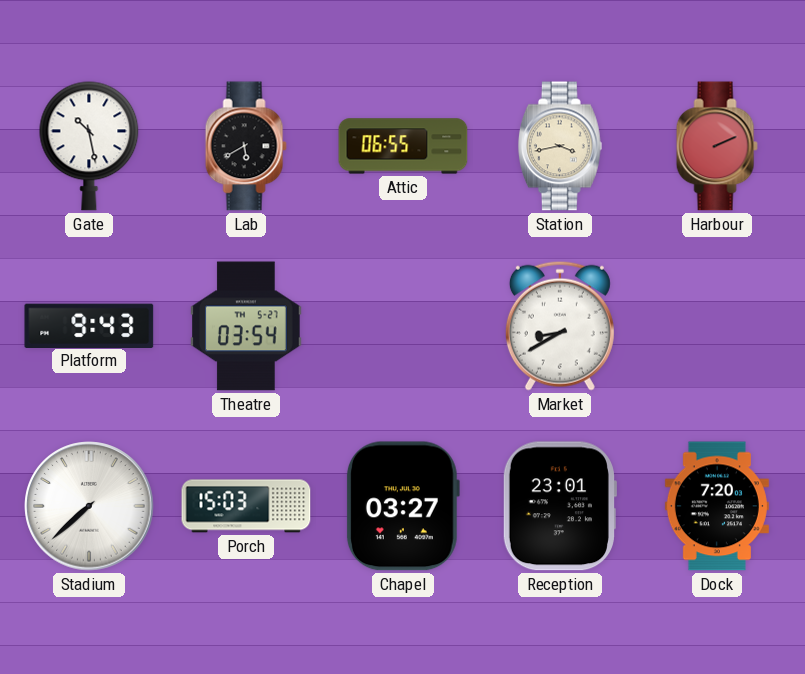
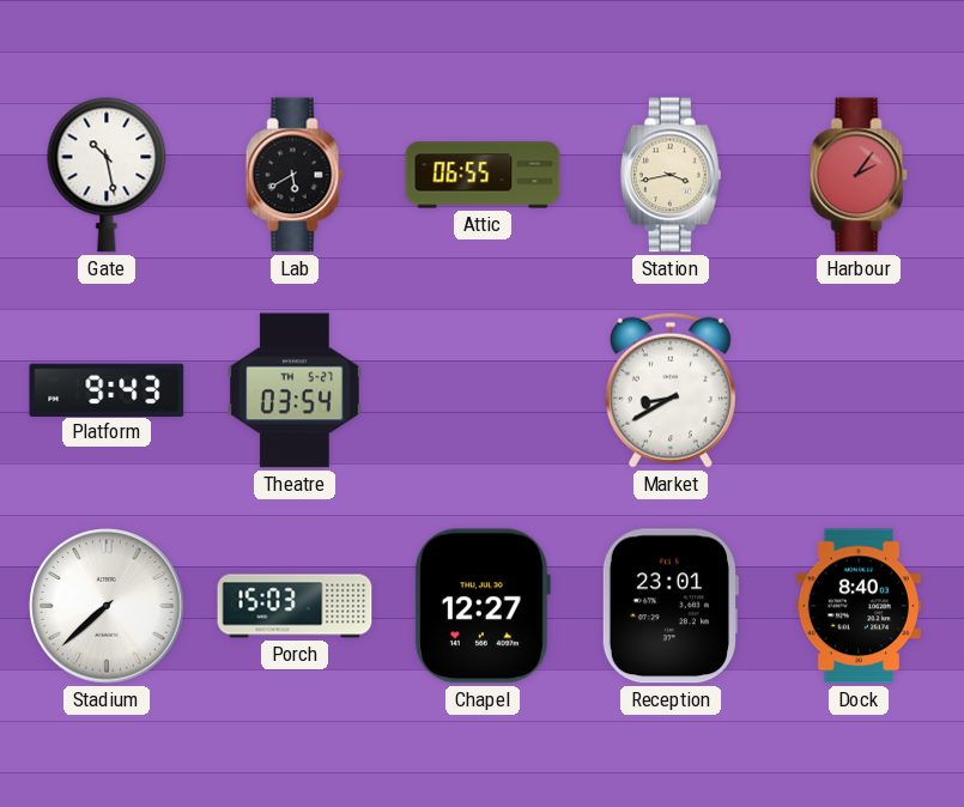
Harbour: 2:11 -> 2:06
Chapel: 03:27 -> 12:27
Dock: 7:20 -> 8:40
